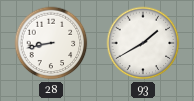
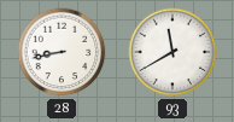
93: 1:40 -> 11:40
